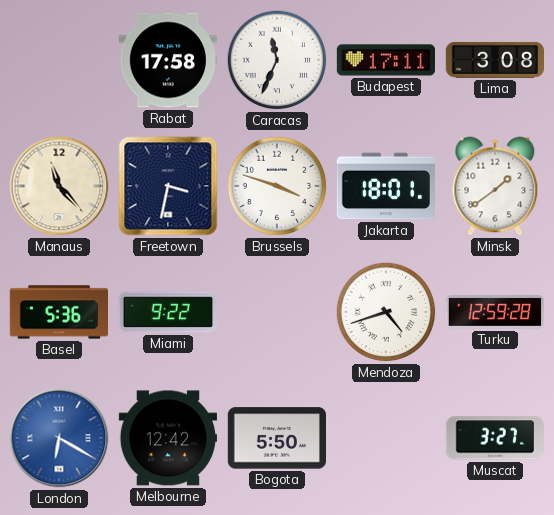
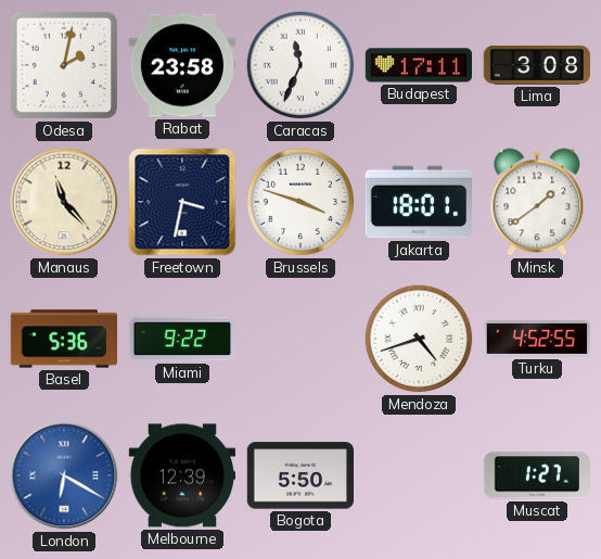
Odesa: none -> 2:02
Rabat: 17:58 -> 23:58
Turku: 12:59 -> 4:52
Melbourne: 12:42 -> 12:39
Muscat: 3:27 -> 1:27
